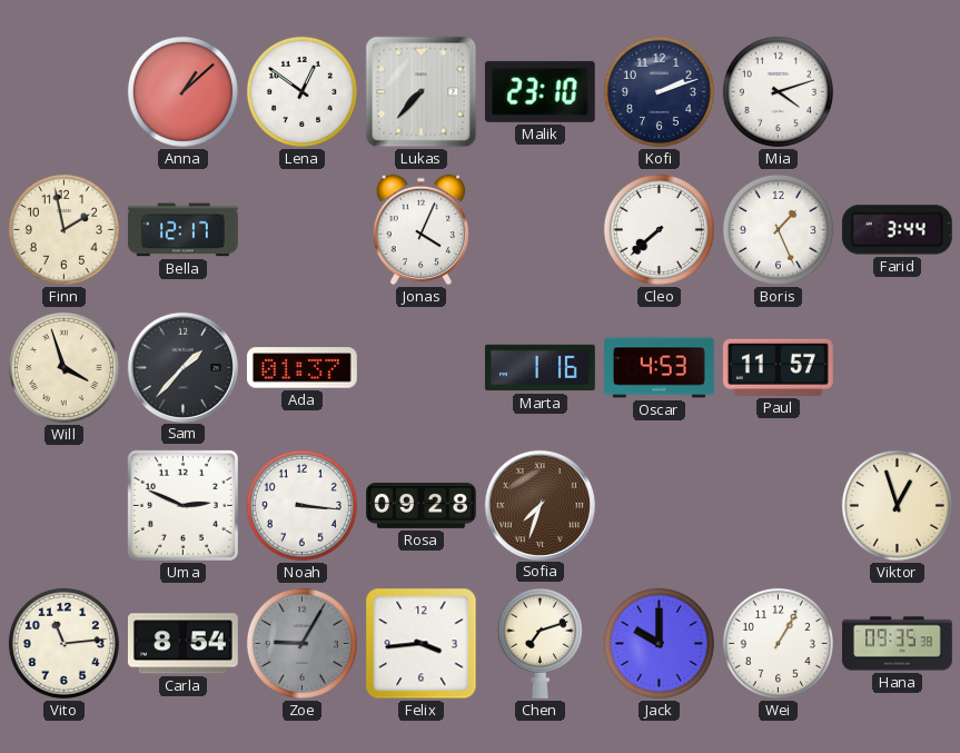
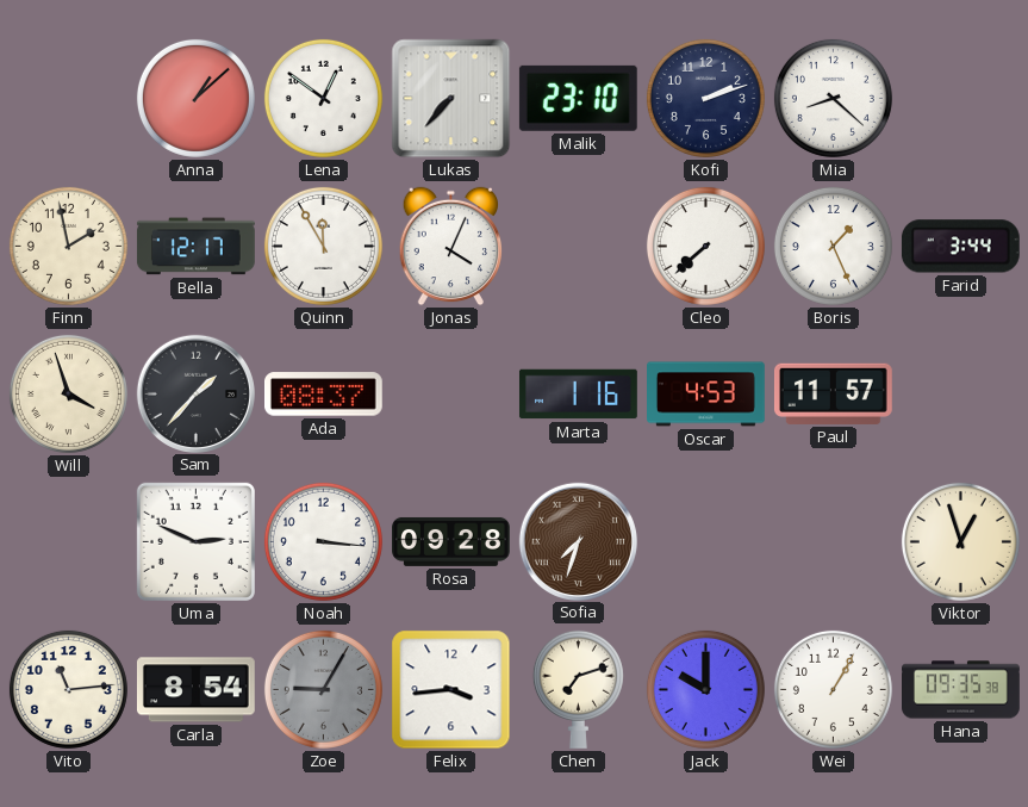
Mia: 4:12 -> 8:22
Quinn: none -> 11:55
Ada: 01:37 -> 08:37
